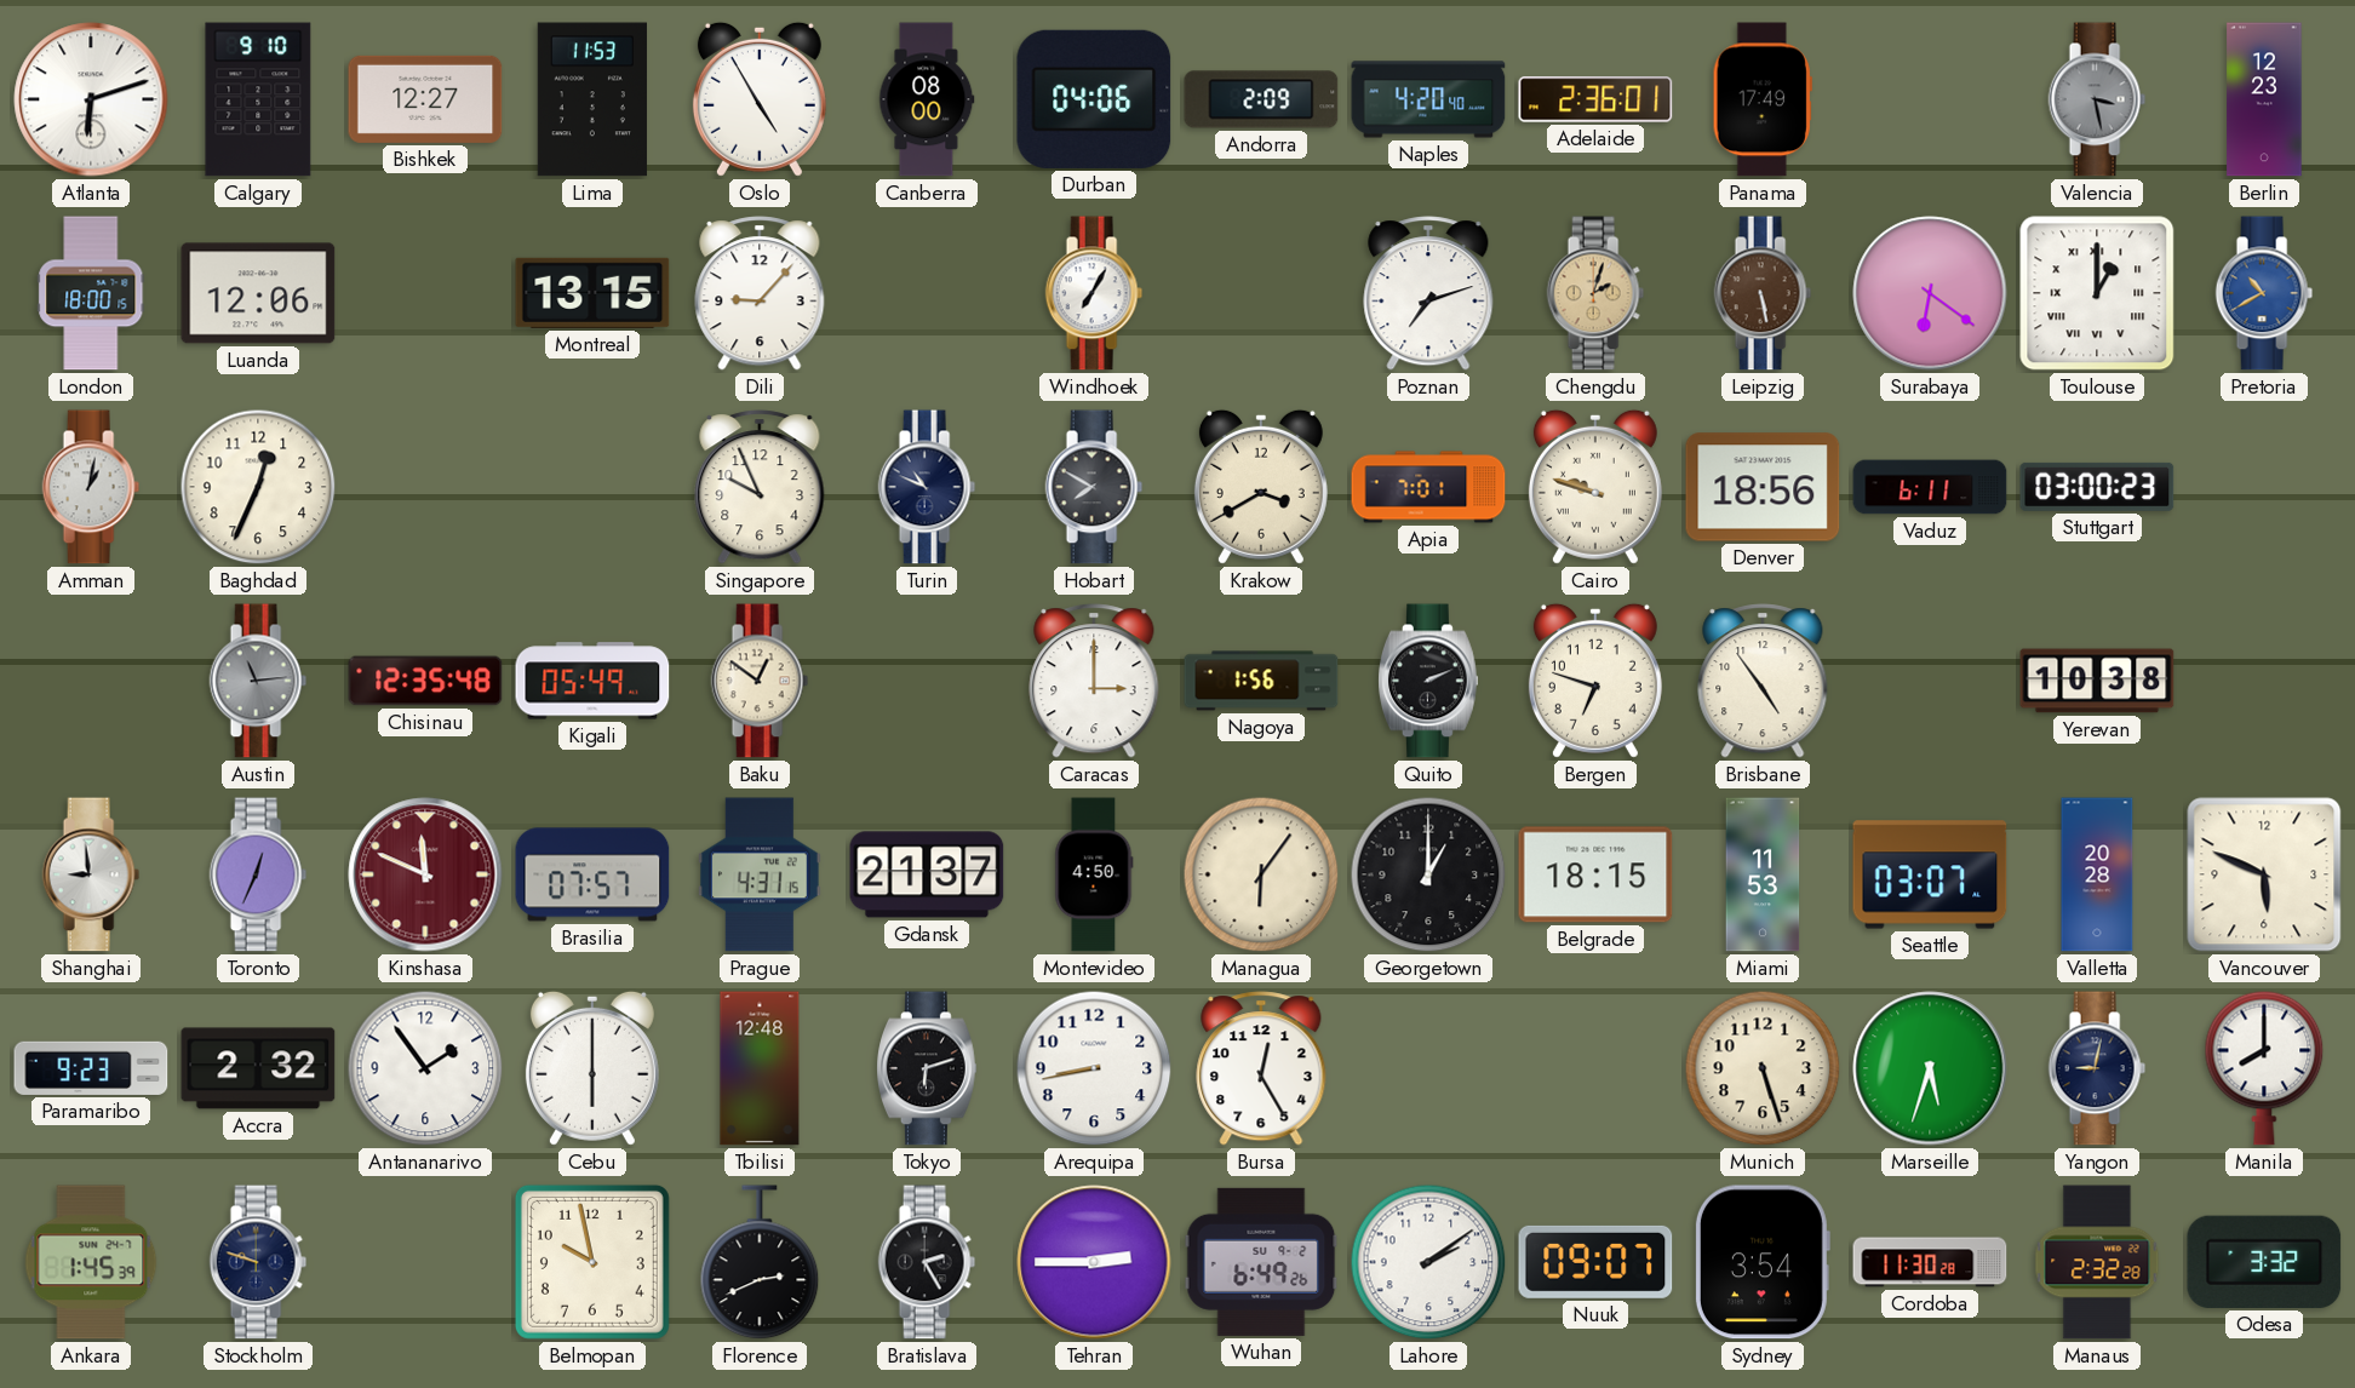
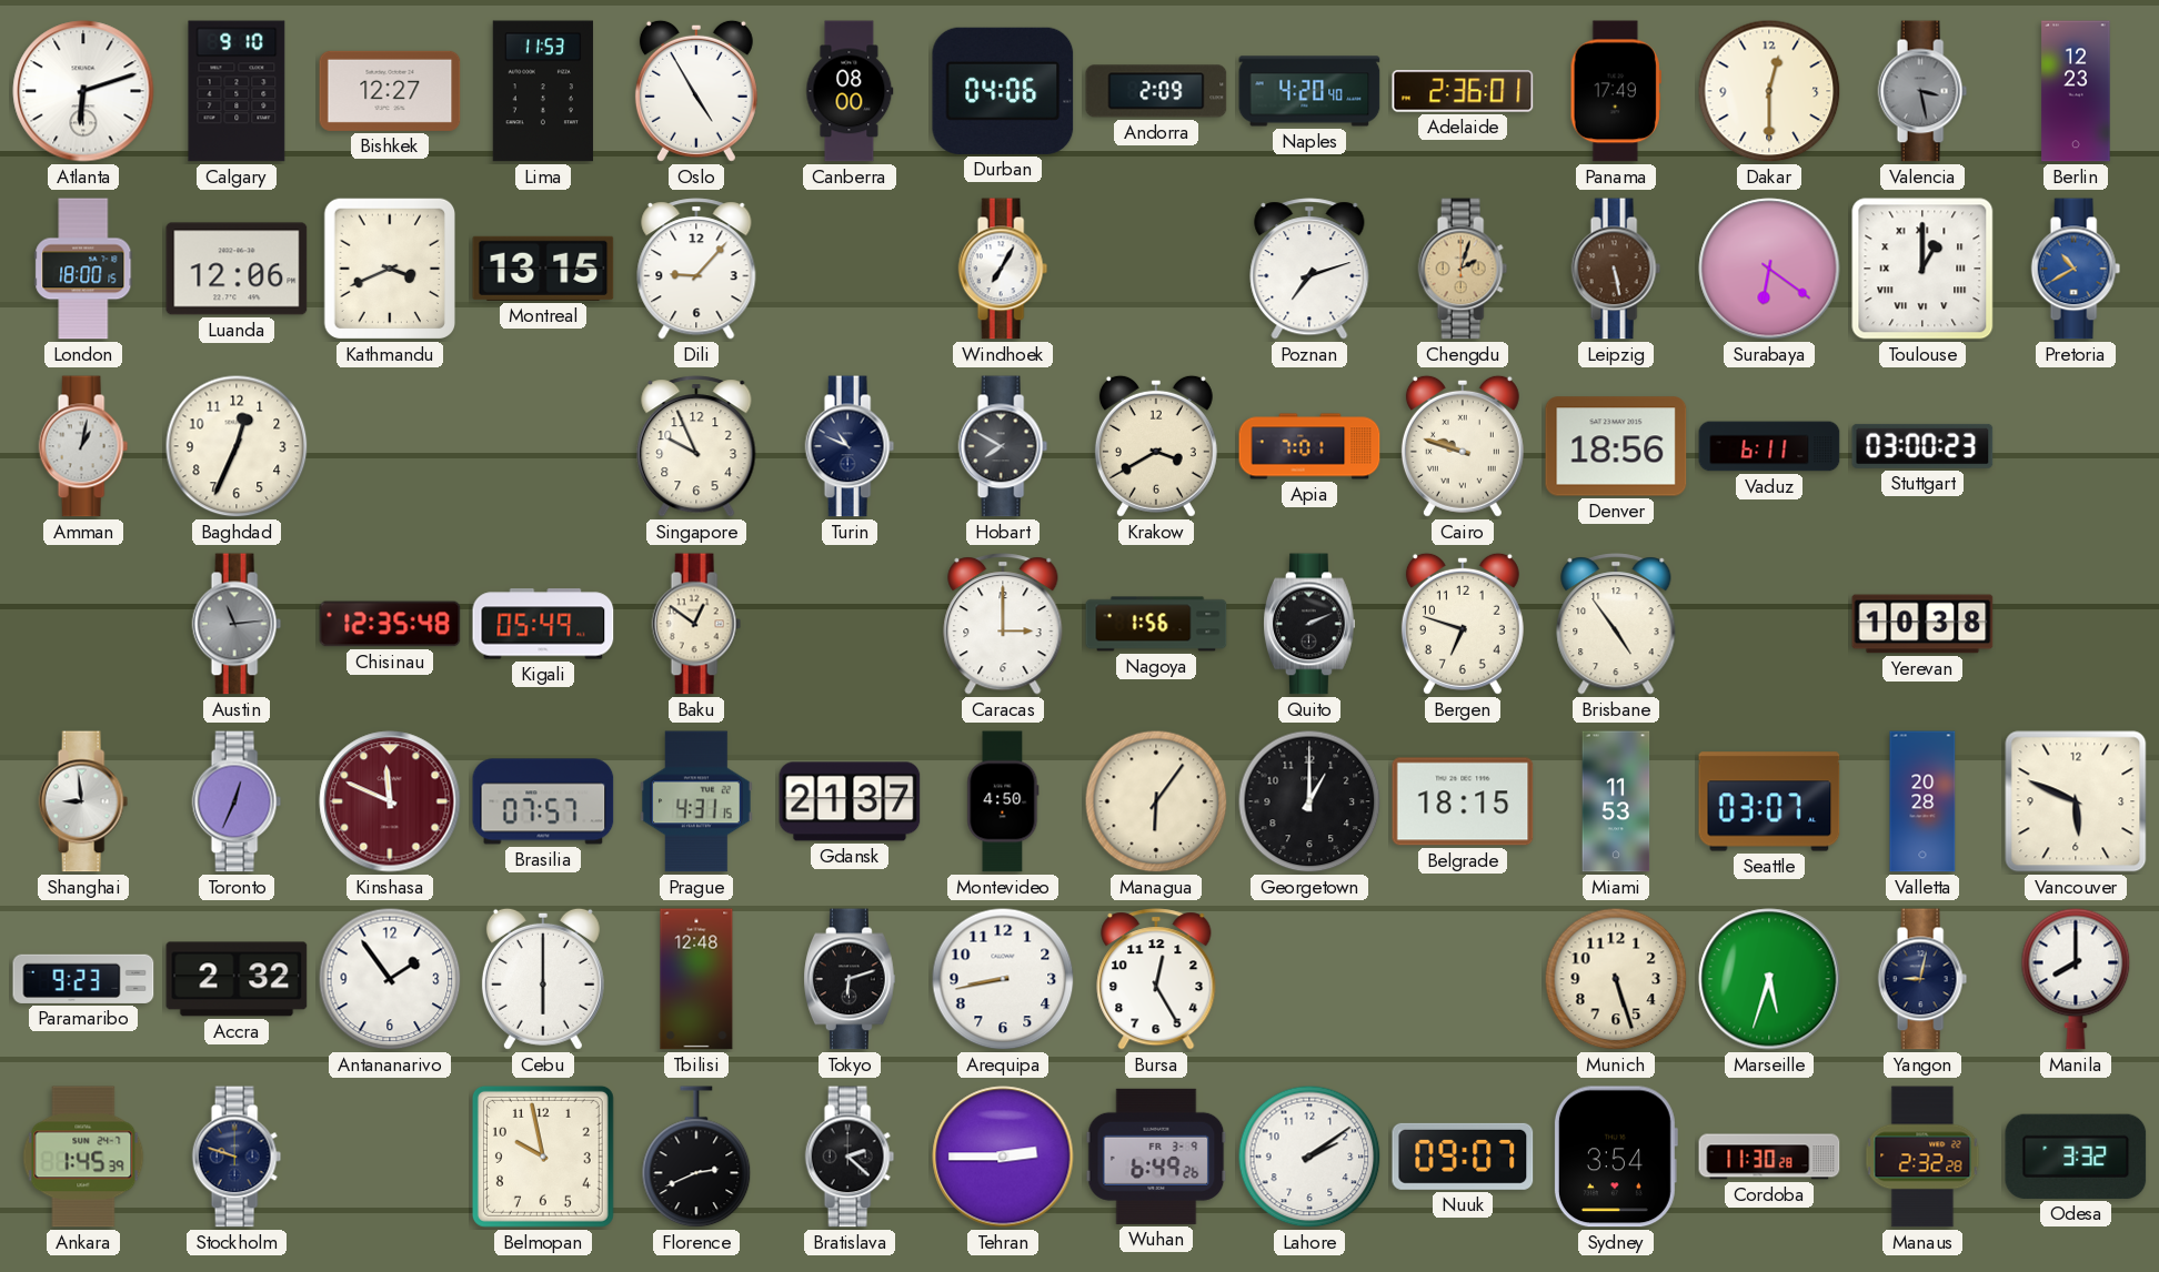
Dakar: none -> 12:30
Kathmandu: none -> 3:41
Bratislava: 2:25 -> 2:22
Wuhan date: SU 9-2 -> FR 3-9
